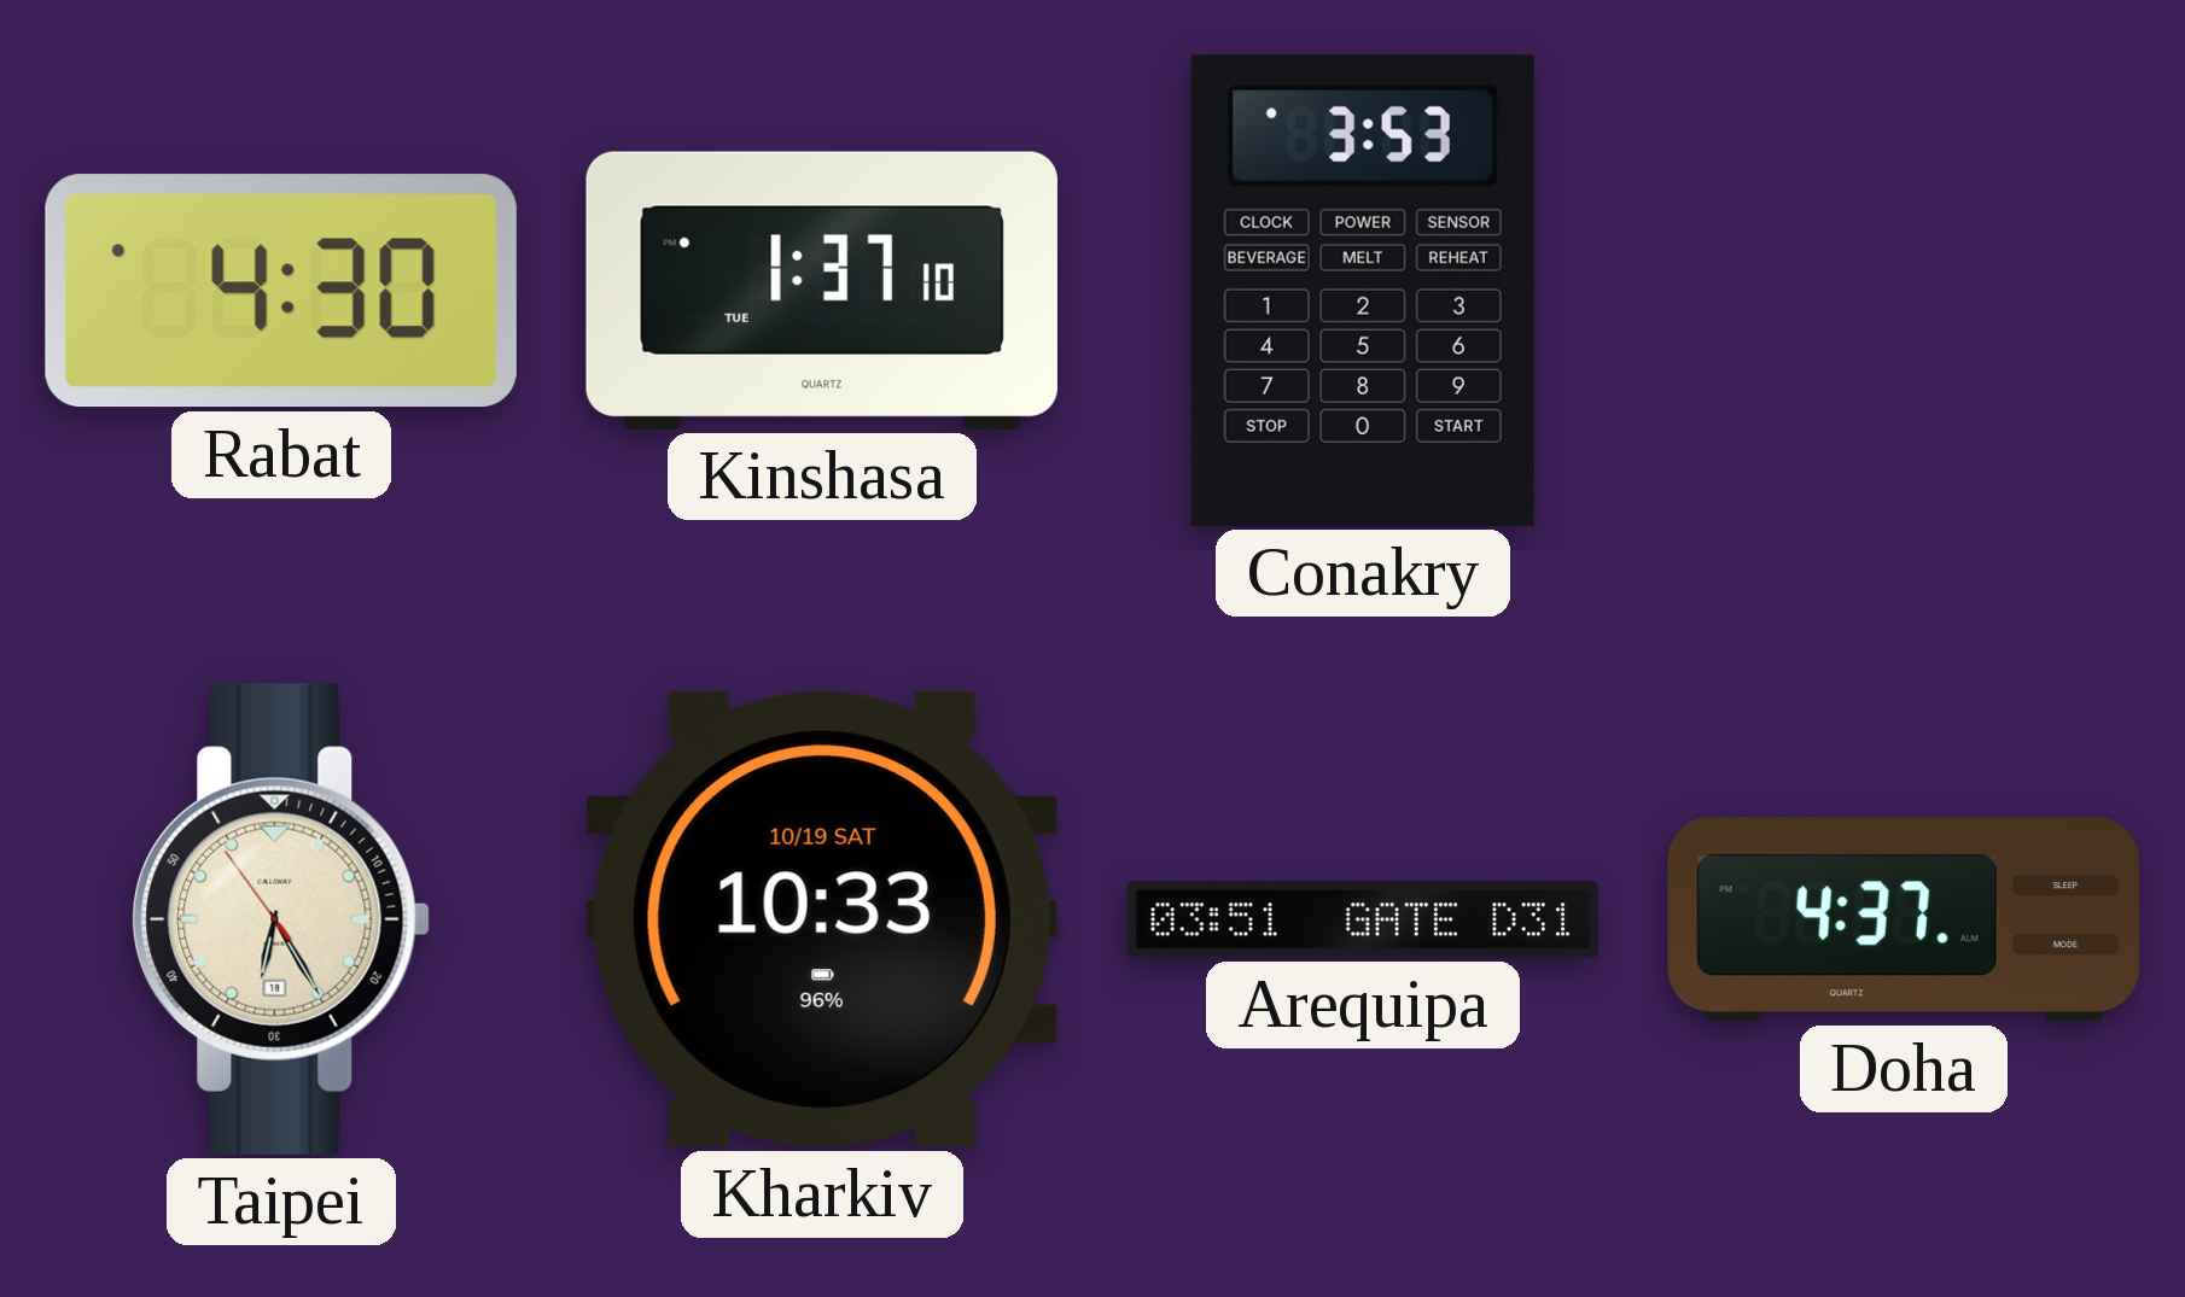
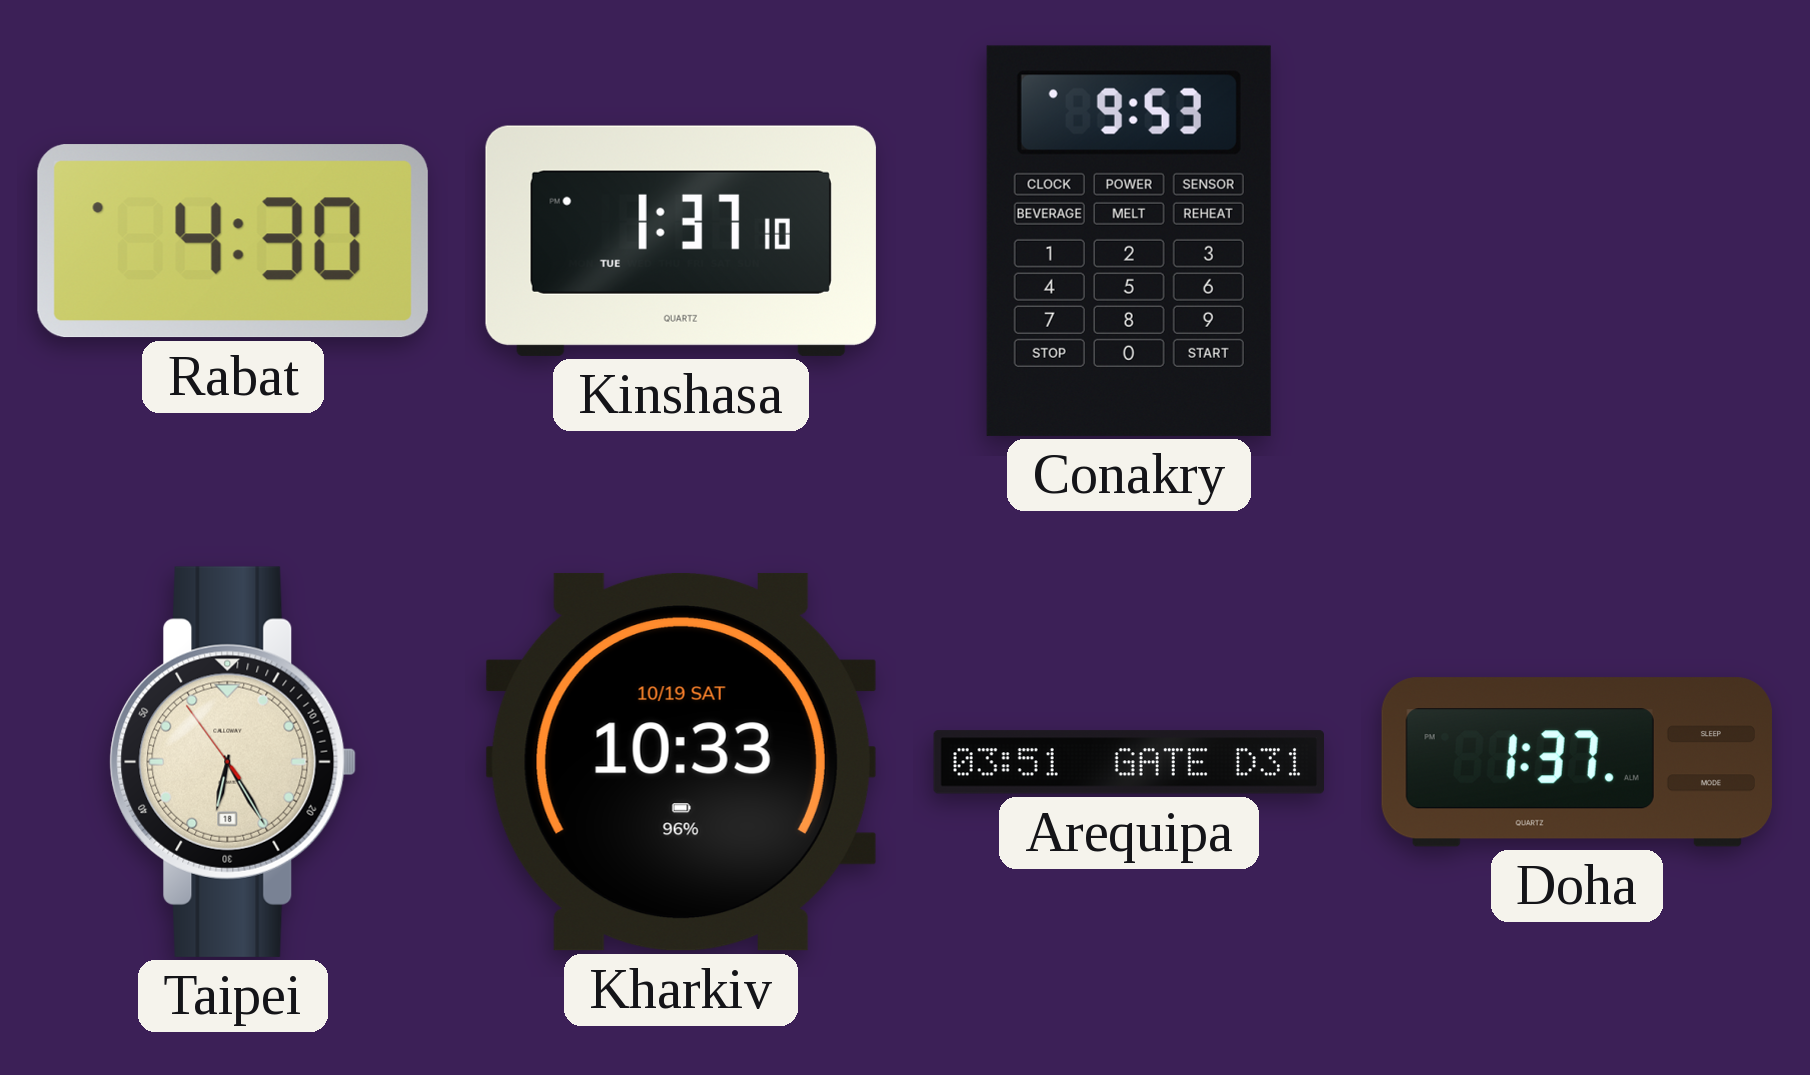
Conakry: 3:53 -> 9:53
Doha: 4:37 -> 1:37
